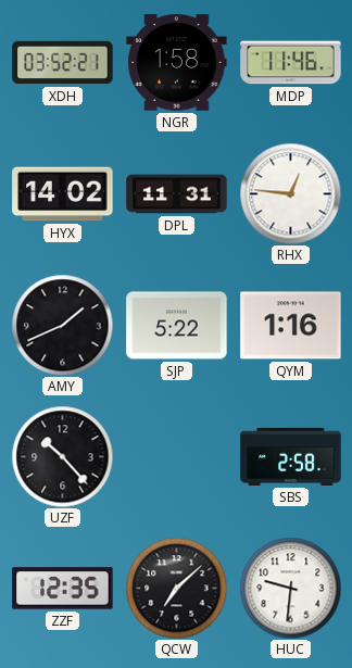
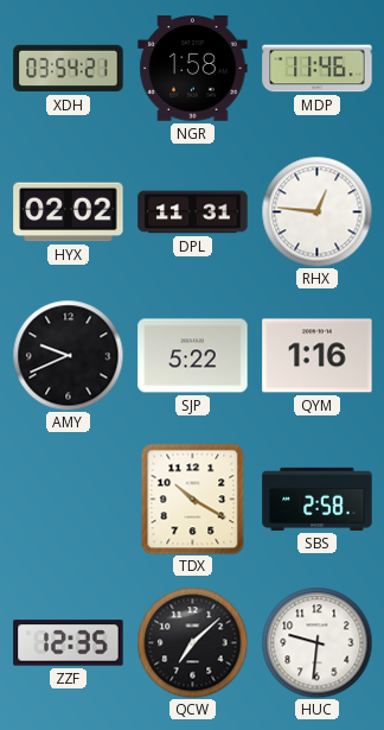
XDH: 03:52 -> 03:54
HYX: 14:02 -> 02:02
AMY: 1:41 -> 9:41
UZF: 10:23 -> none
TDX: none -> 10:20
